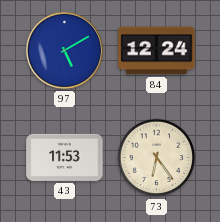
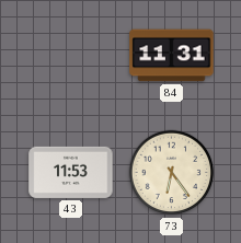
97: 5:10 -> none
84: 12:24 -> 11:31
